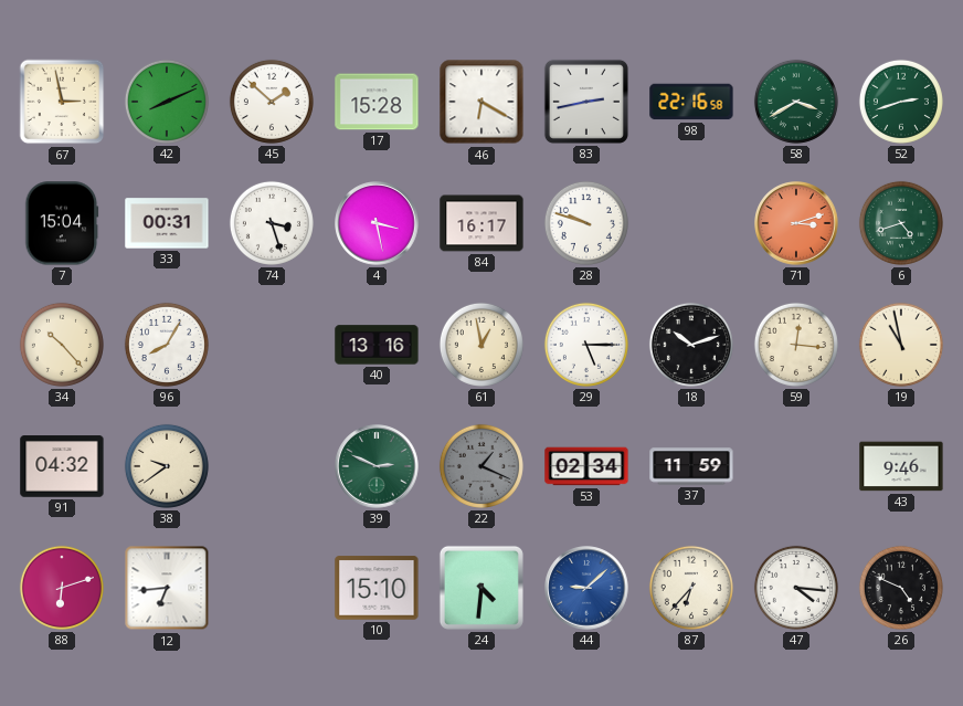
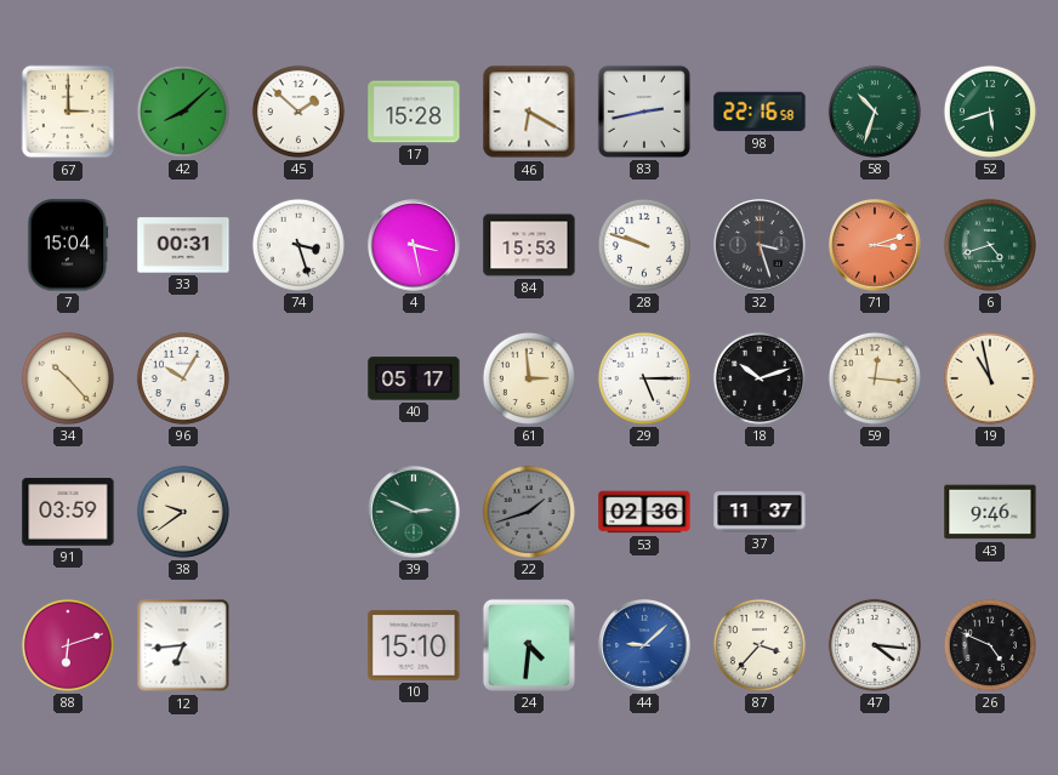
67: 2:58 -> 3:00
42: 8:11 -> 8:08
58: 3:40 -> 10:33
52: 2:42 -> 5:42
84: 16:17 -> 15:53
32: none -> 3:27
96: 8:05 -> 10:05
40: 13:16 -> 05:17
61: 12:58 -> 2:59
91: 04:32 -> 03:59
22: 1:19 -> 1:42
53: 02:34 -> 02:36
37: 11:59 -> 11:37
87: 6:37 -> 3:37
